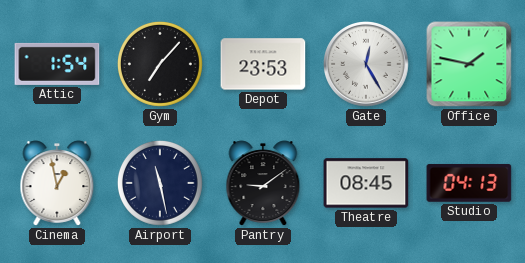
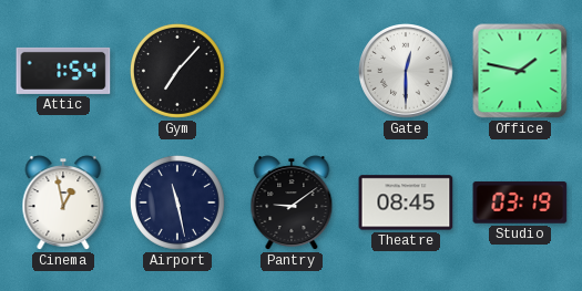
Depot: 23:53 -> none
Gate: 12:25 -> 12:30
Studio: 04:13 -> 03:19
